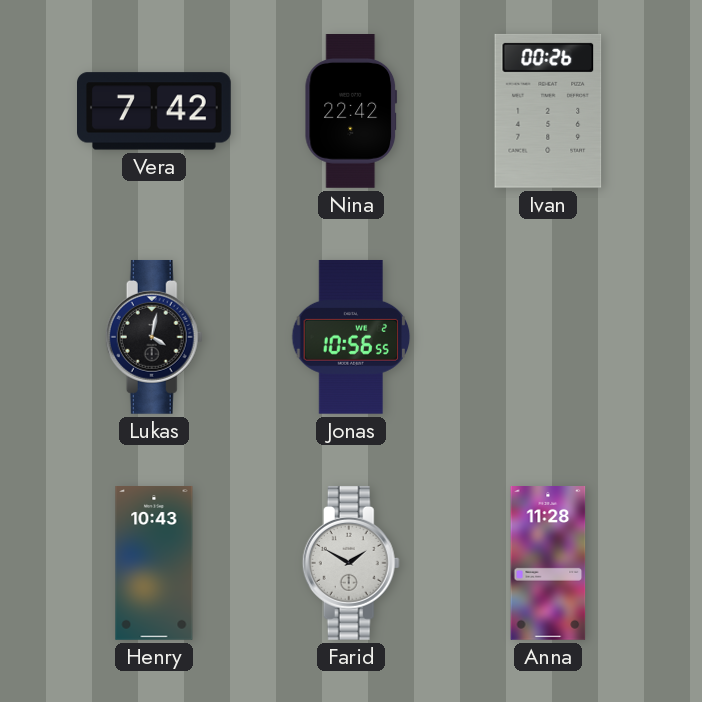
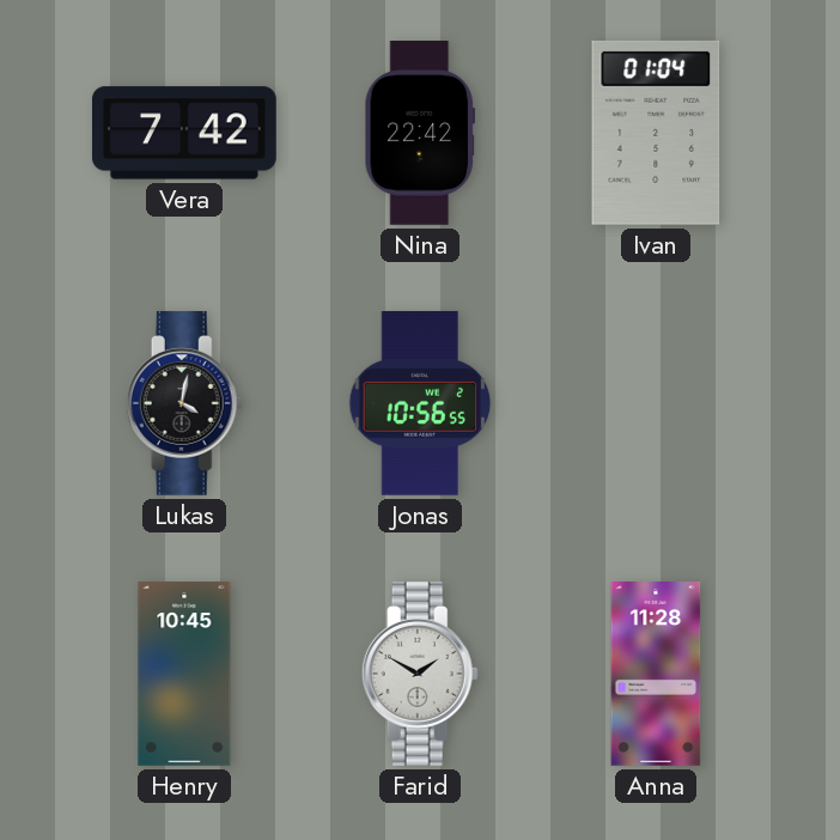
Ivan: 00:26 -> 01:04
Henry: 10:43 -> 10:45
